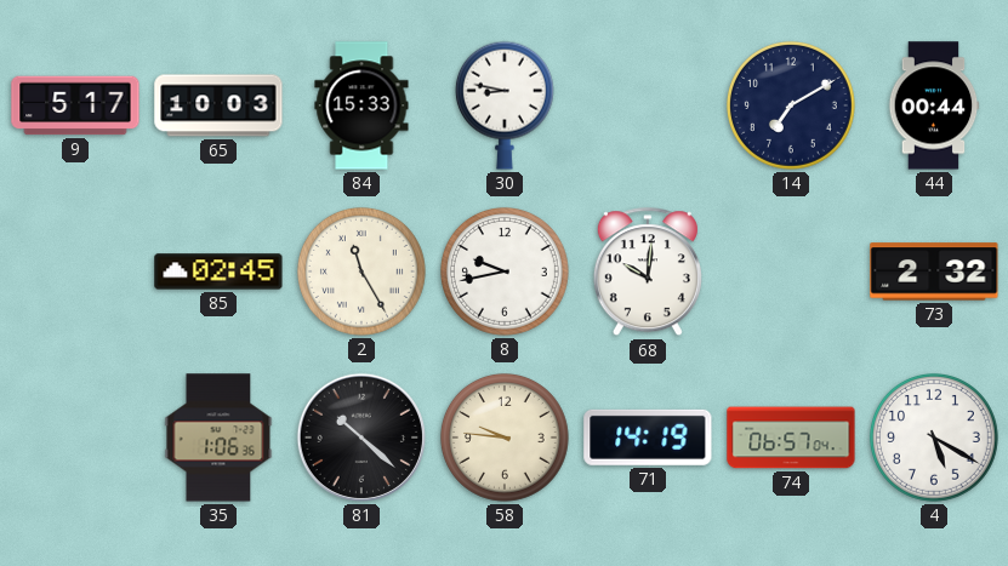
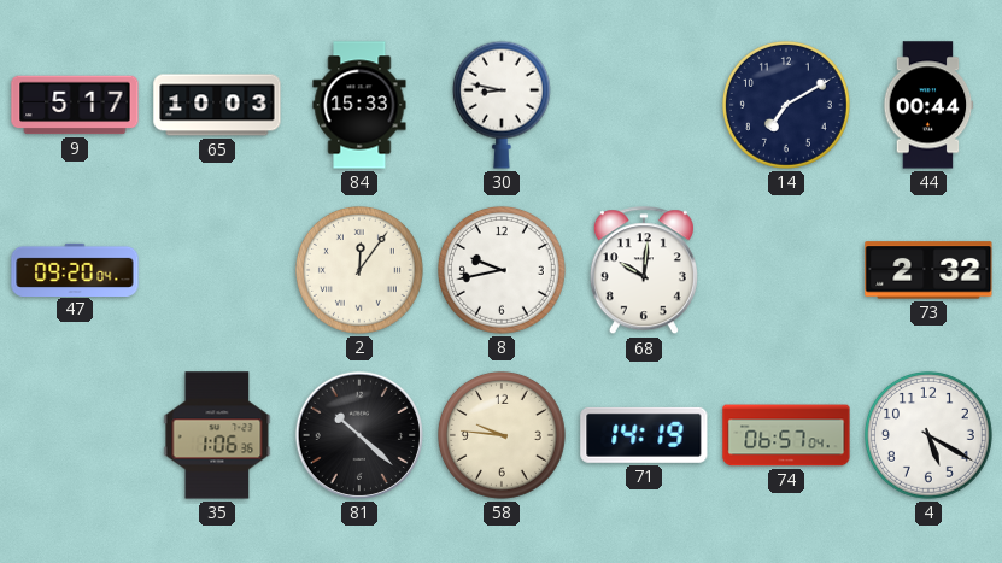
47: none -> 09:20
85: 02:45 -> none
2: 11:25 -> 12:06
